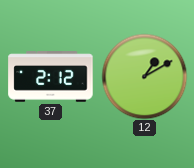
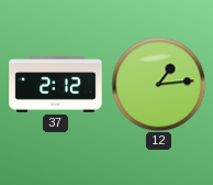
12: 1:10 -> 1:14
